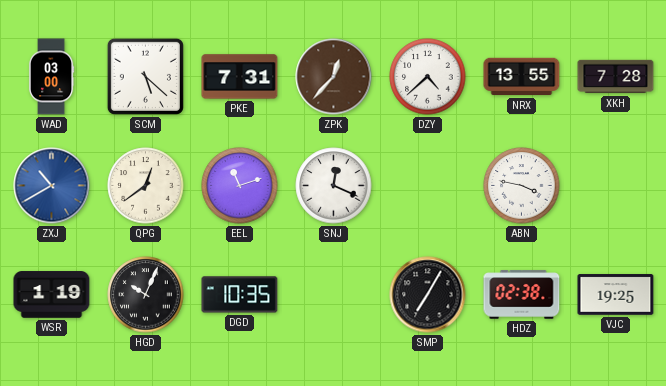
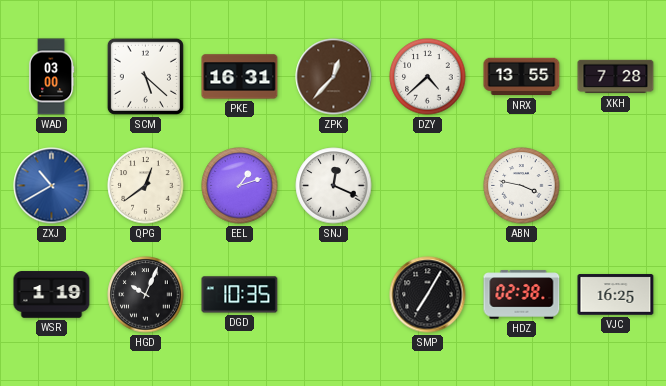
PKE: 7:31 -> 16:31
EEL: 11:12 -> 1:12
VJC: 19:25 -> 16:25
